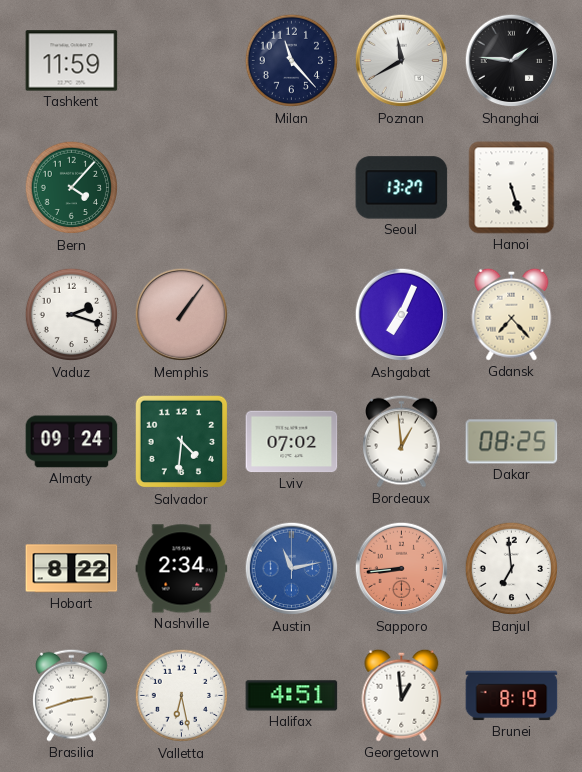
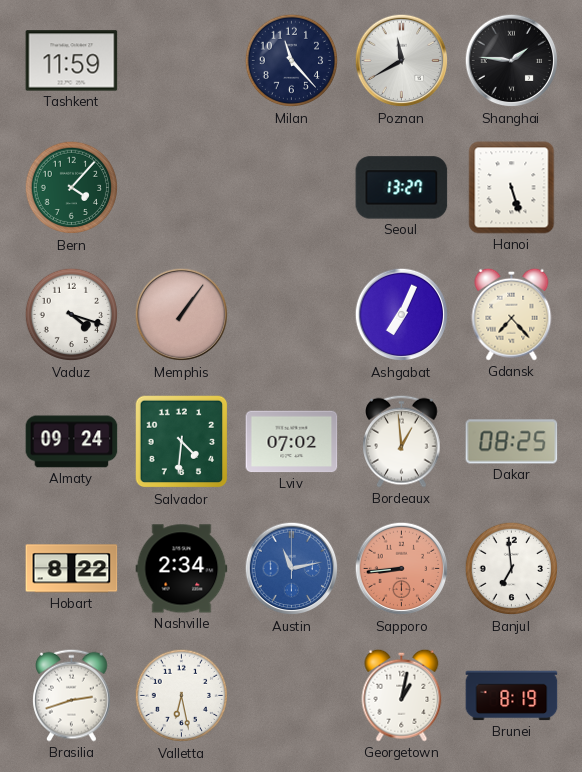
Vaduz: 2:18 -> 4:18
Halifax: 4:51 -> none
Georgetown: 12:59 -> 1:02
